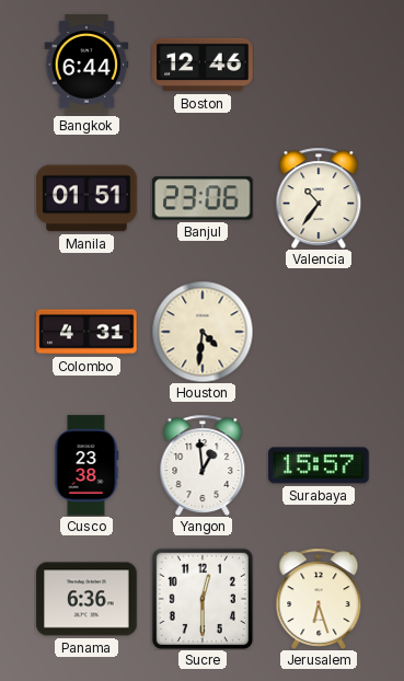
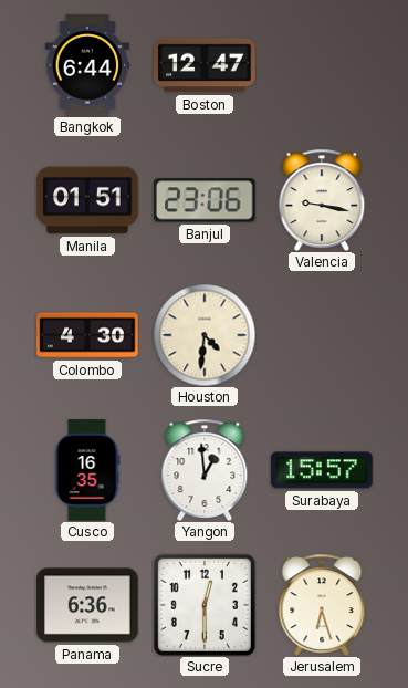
Boston: 12:46 -> 12:47
Valencia: 10:36 -> 9:17
Colombo: 4:31 -> 4:30
Cusco: 23:38 -> 16:35
